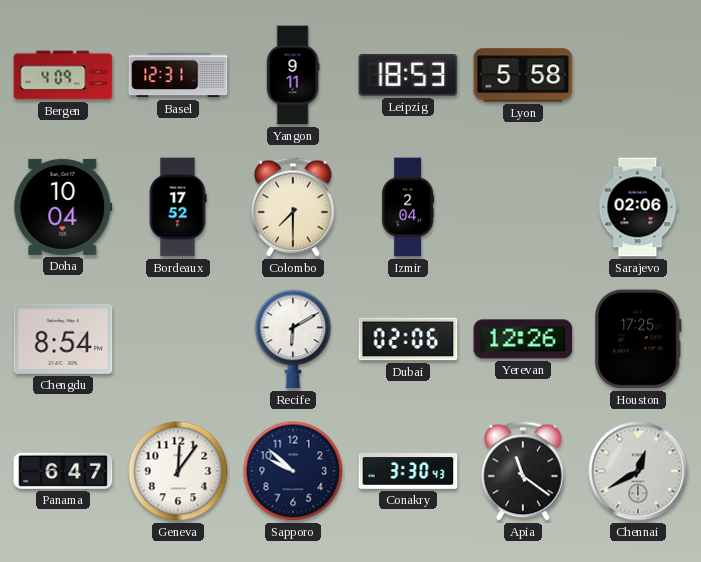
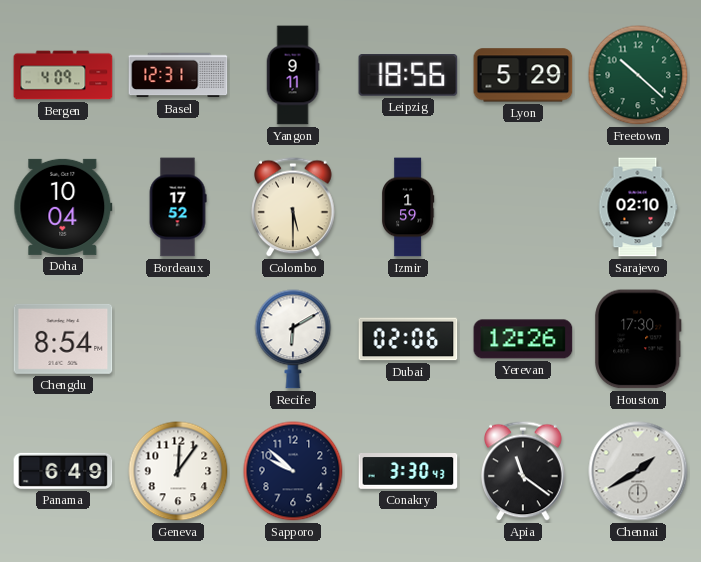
Leipzig: 18:53 -> 18:56
Lyon: 5:58 -> 5:29
Freetown: none -> 10:22
Colombo: 7:30 -> 5:30
Izmir: 2:04 -> 1:59
Sarajevo: 02:06 -> 02:10
Houston: 17:25 -> 17:30
Panama: 6:47 -> 6:49
Chennai: 12:40 -> 1:40
